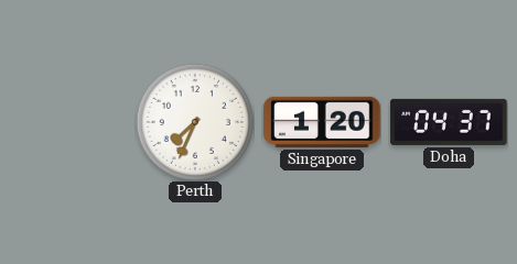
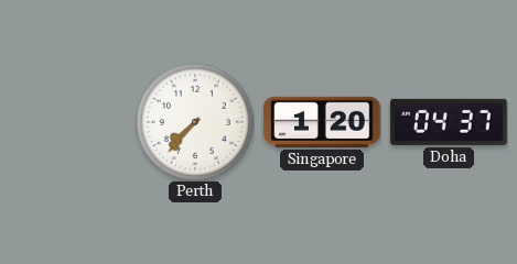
Perth: 7:34 -> 7:37
